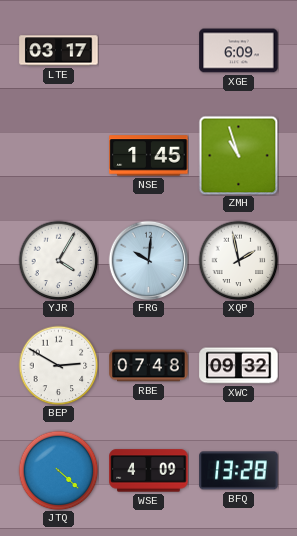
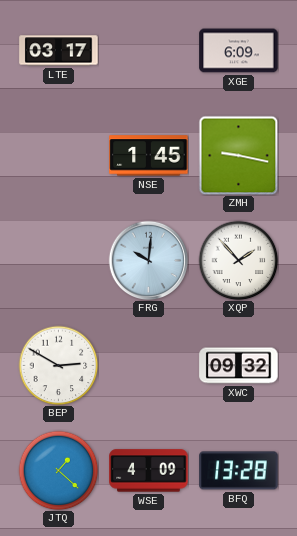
ZMH: 10:57 -> 9:17
YJR: 4:05 -> none
XQP: 1:58 -> 1:53
RBE: 07:48 -> none
JTQ: 4:22 -> 1:22
